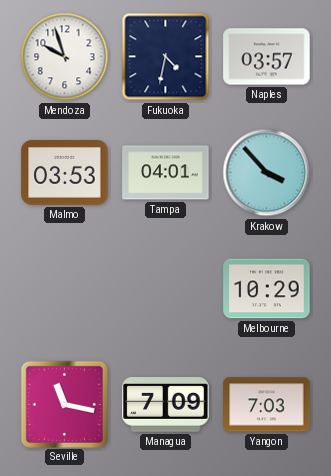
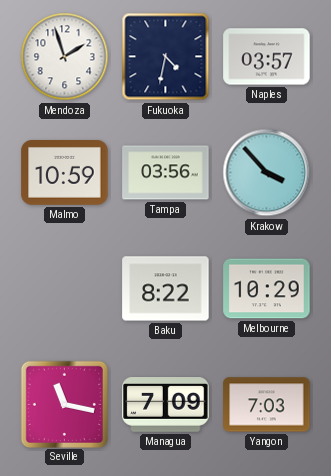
Mendoza: 9:57 -> 1:57
Malmo: 03:53 -> 10:59
Tampa: 04:01 -> 03:56
Baku: none -> 8:22
